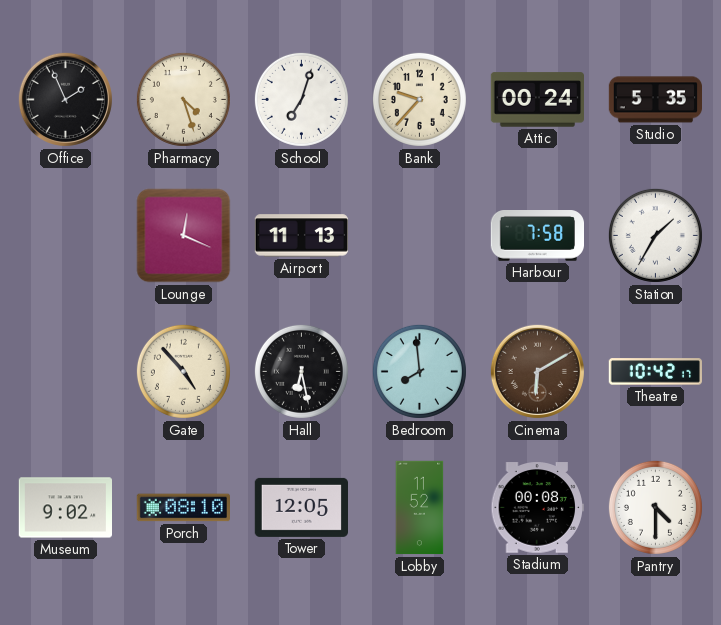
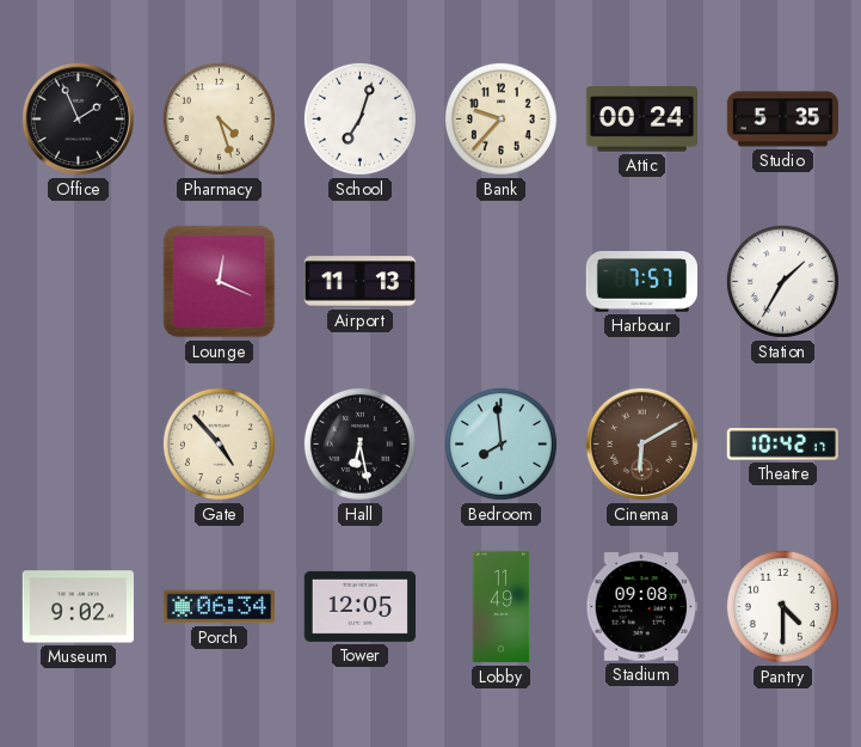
Harbour: 7:58 -> 7:57
Porch: 08:10 -> 06:34
Lobby: 11:52 -> 11:49
Stadium: 00:08 -> 09:08
